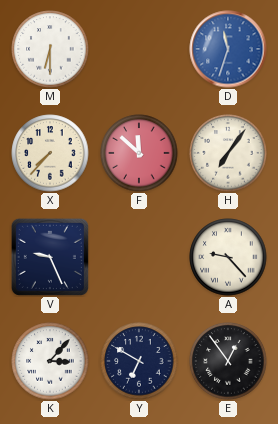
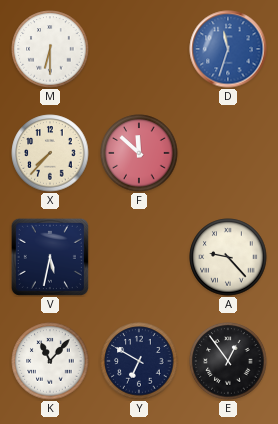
H: 7:06 -> none
V: 9:26 -> 5:32
K: 3:07 -> 11:07
